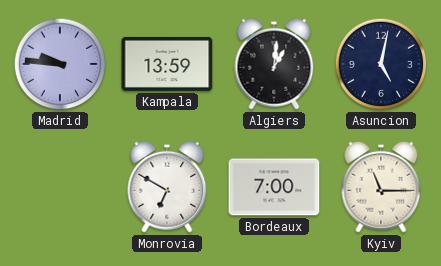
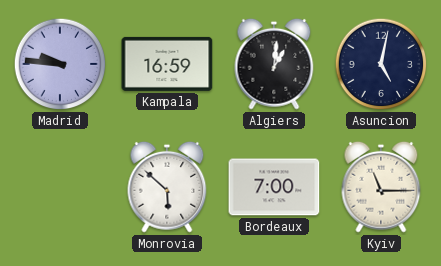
Kampala: 13:59 -> 16:59
Monrovia: 6:50 -> 5:52
